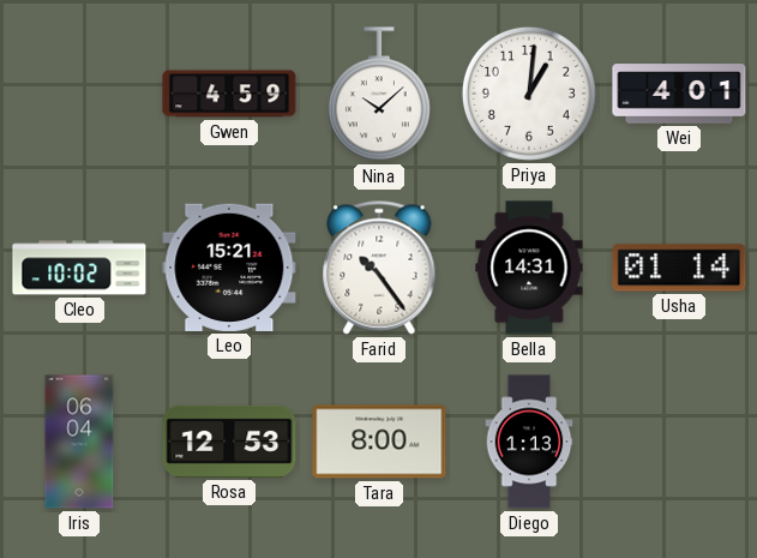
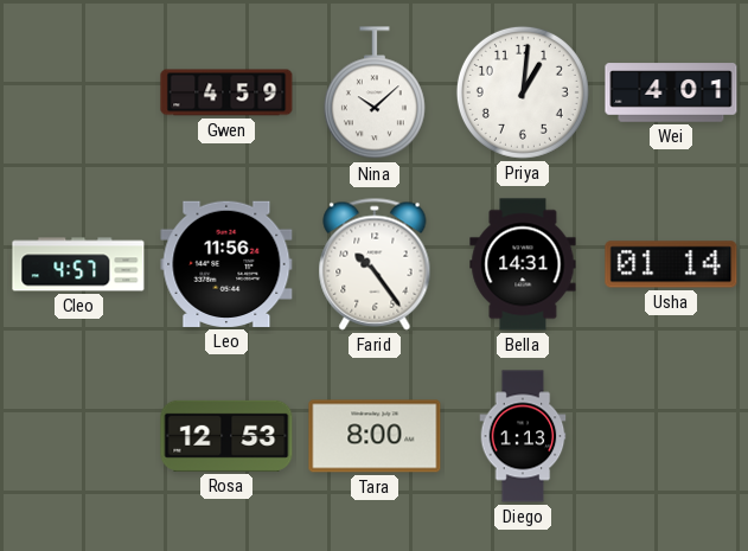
Cleo: 10:02 -> 4:57
Leo: 15:21 -> 11:56
Iris: 06:04 -> none
